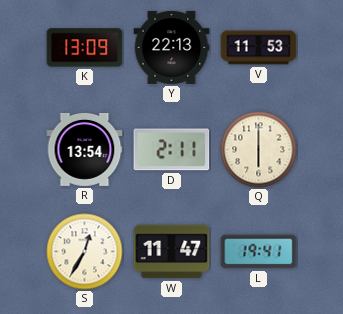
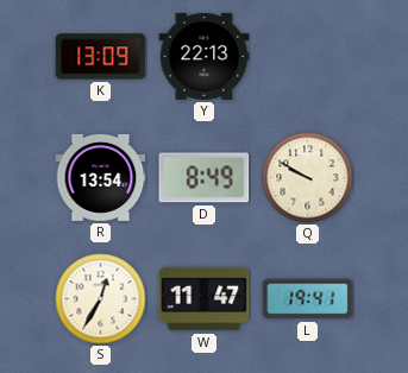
V: 11:53 -> none
D: 2:11 -> 8:49
Q: 6:00 -> 9:50
